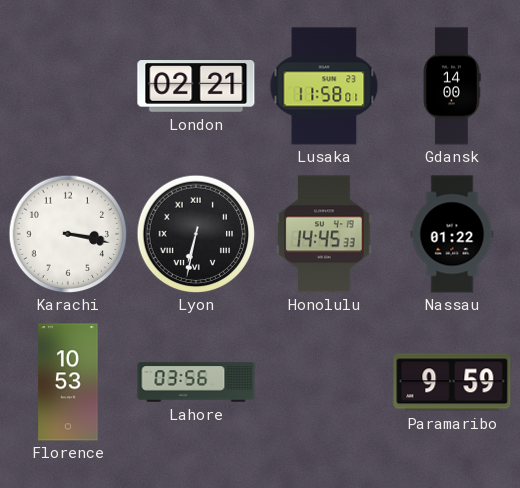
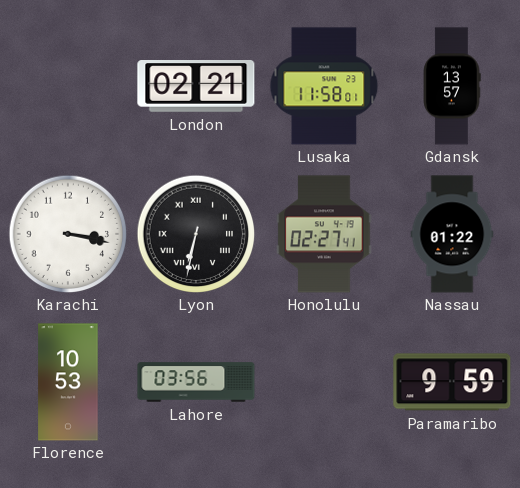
Gdansk: 14:00 -> 13:57
Honolulu: 14:45 -> 02:27
